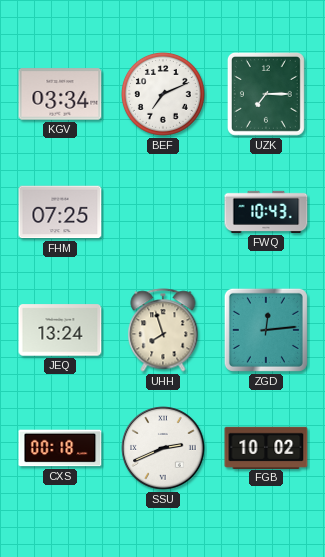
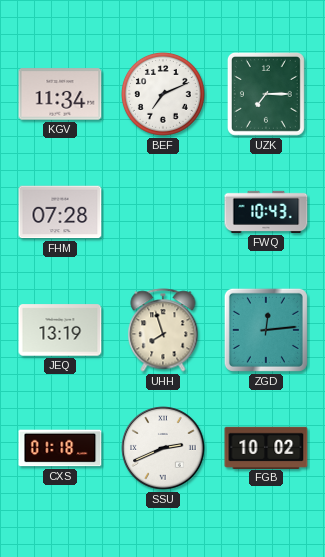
KGV: 03:34 -> 11:34
FHM: 07:25 -> 07:28
JEQ: 13:24 -> 13:19
CXS: 00:18 -> 01:18
